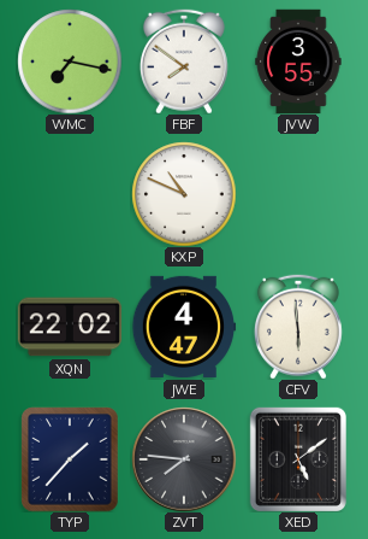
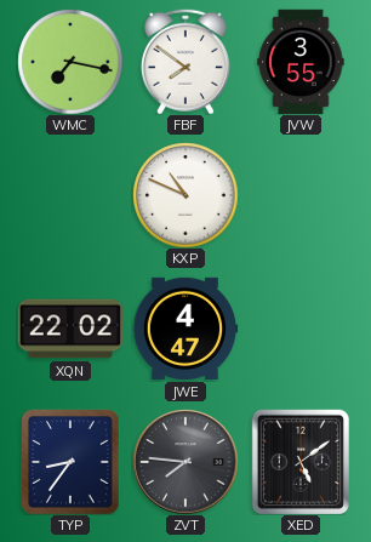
CFV: 5:59 -> none
TYP: 1:37 -> 8:36
